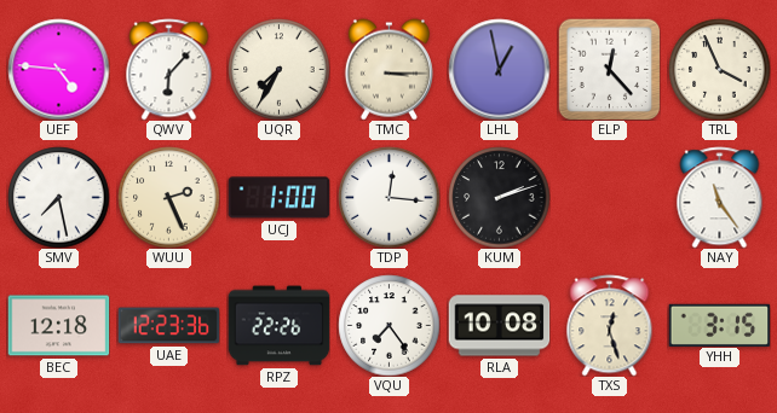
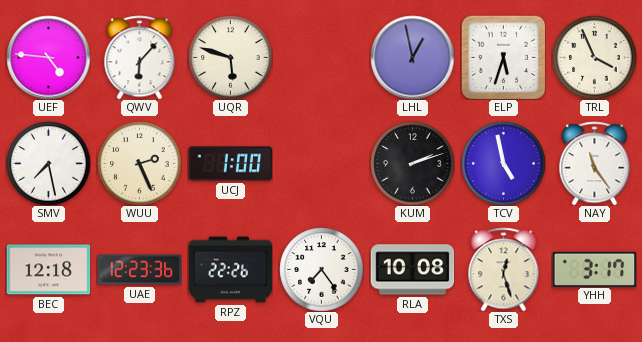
UQR: 7:35 -> 5:48
TMC: 3:15 -> none
ELP: 12:23 -> 5:33
TDP: 12:16 -> none
TCV: none -> 4:58
YHH: 3:15 -> 3:17
